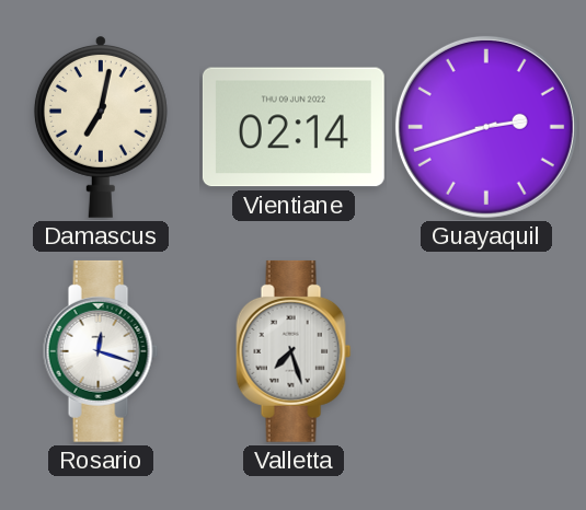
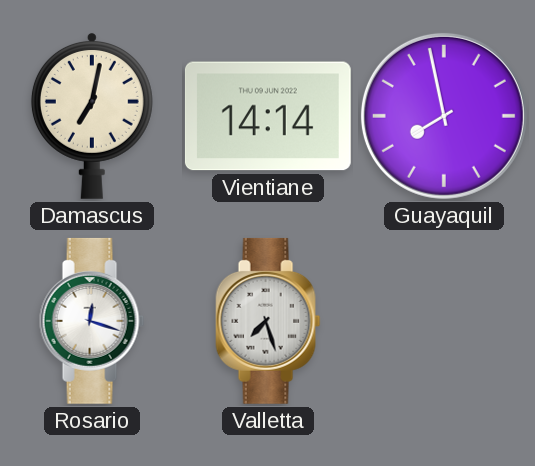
Vientiane: 02:14 -> 14:14
Guayaquil: 2:42 -> 7:58
